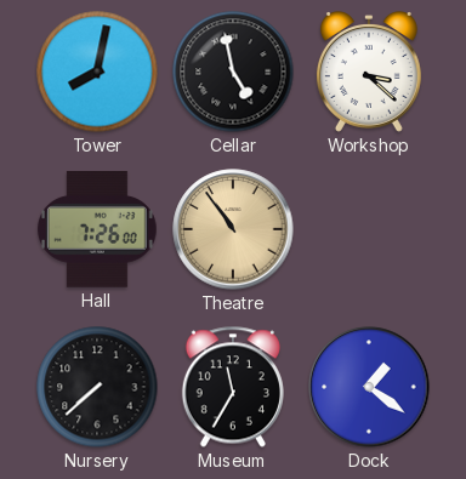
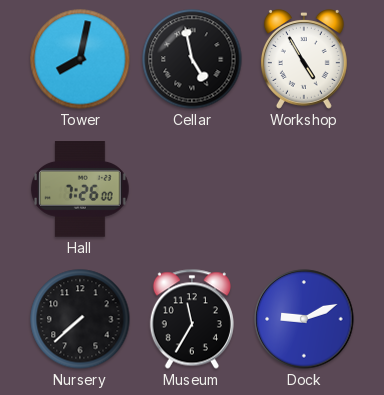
Workshop: 3:22 -> 4:55
Theatre: 10:54 -> none
Dock: 1:21 -> 9:11
